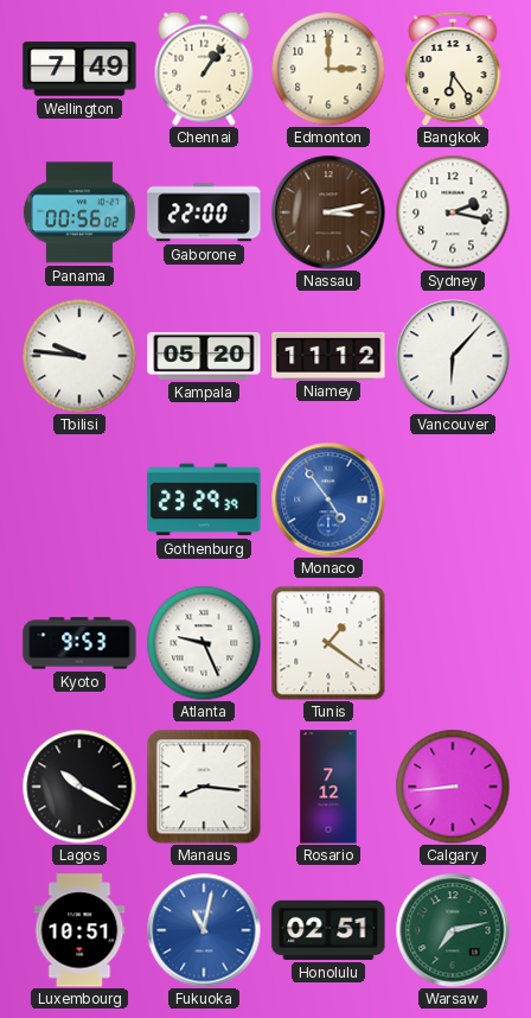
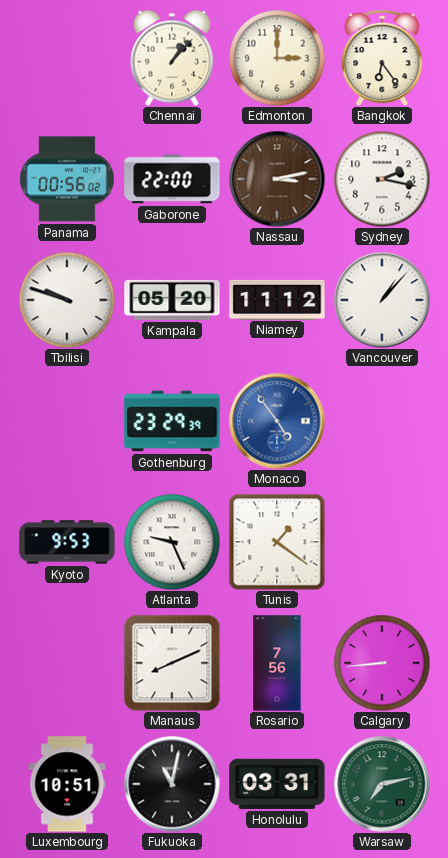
Wellington: 7:49 -> none
Chennai: 1:06 -> 1:07
Tbilisi: 9:46 -> 9:48
Vancouver: 6:07 -> 1:07
Lagos: 10:20 -> none
Manaus: 8:16 -> 8:11
Rosario: 7:12 -> 7:56
Fukuoka dial: blue -> black
Honolulu: 02:51 -> 03:31
